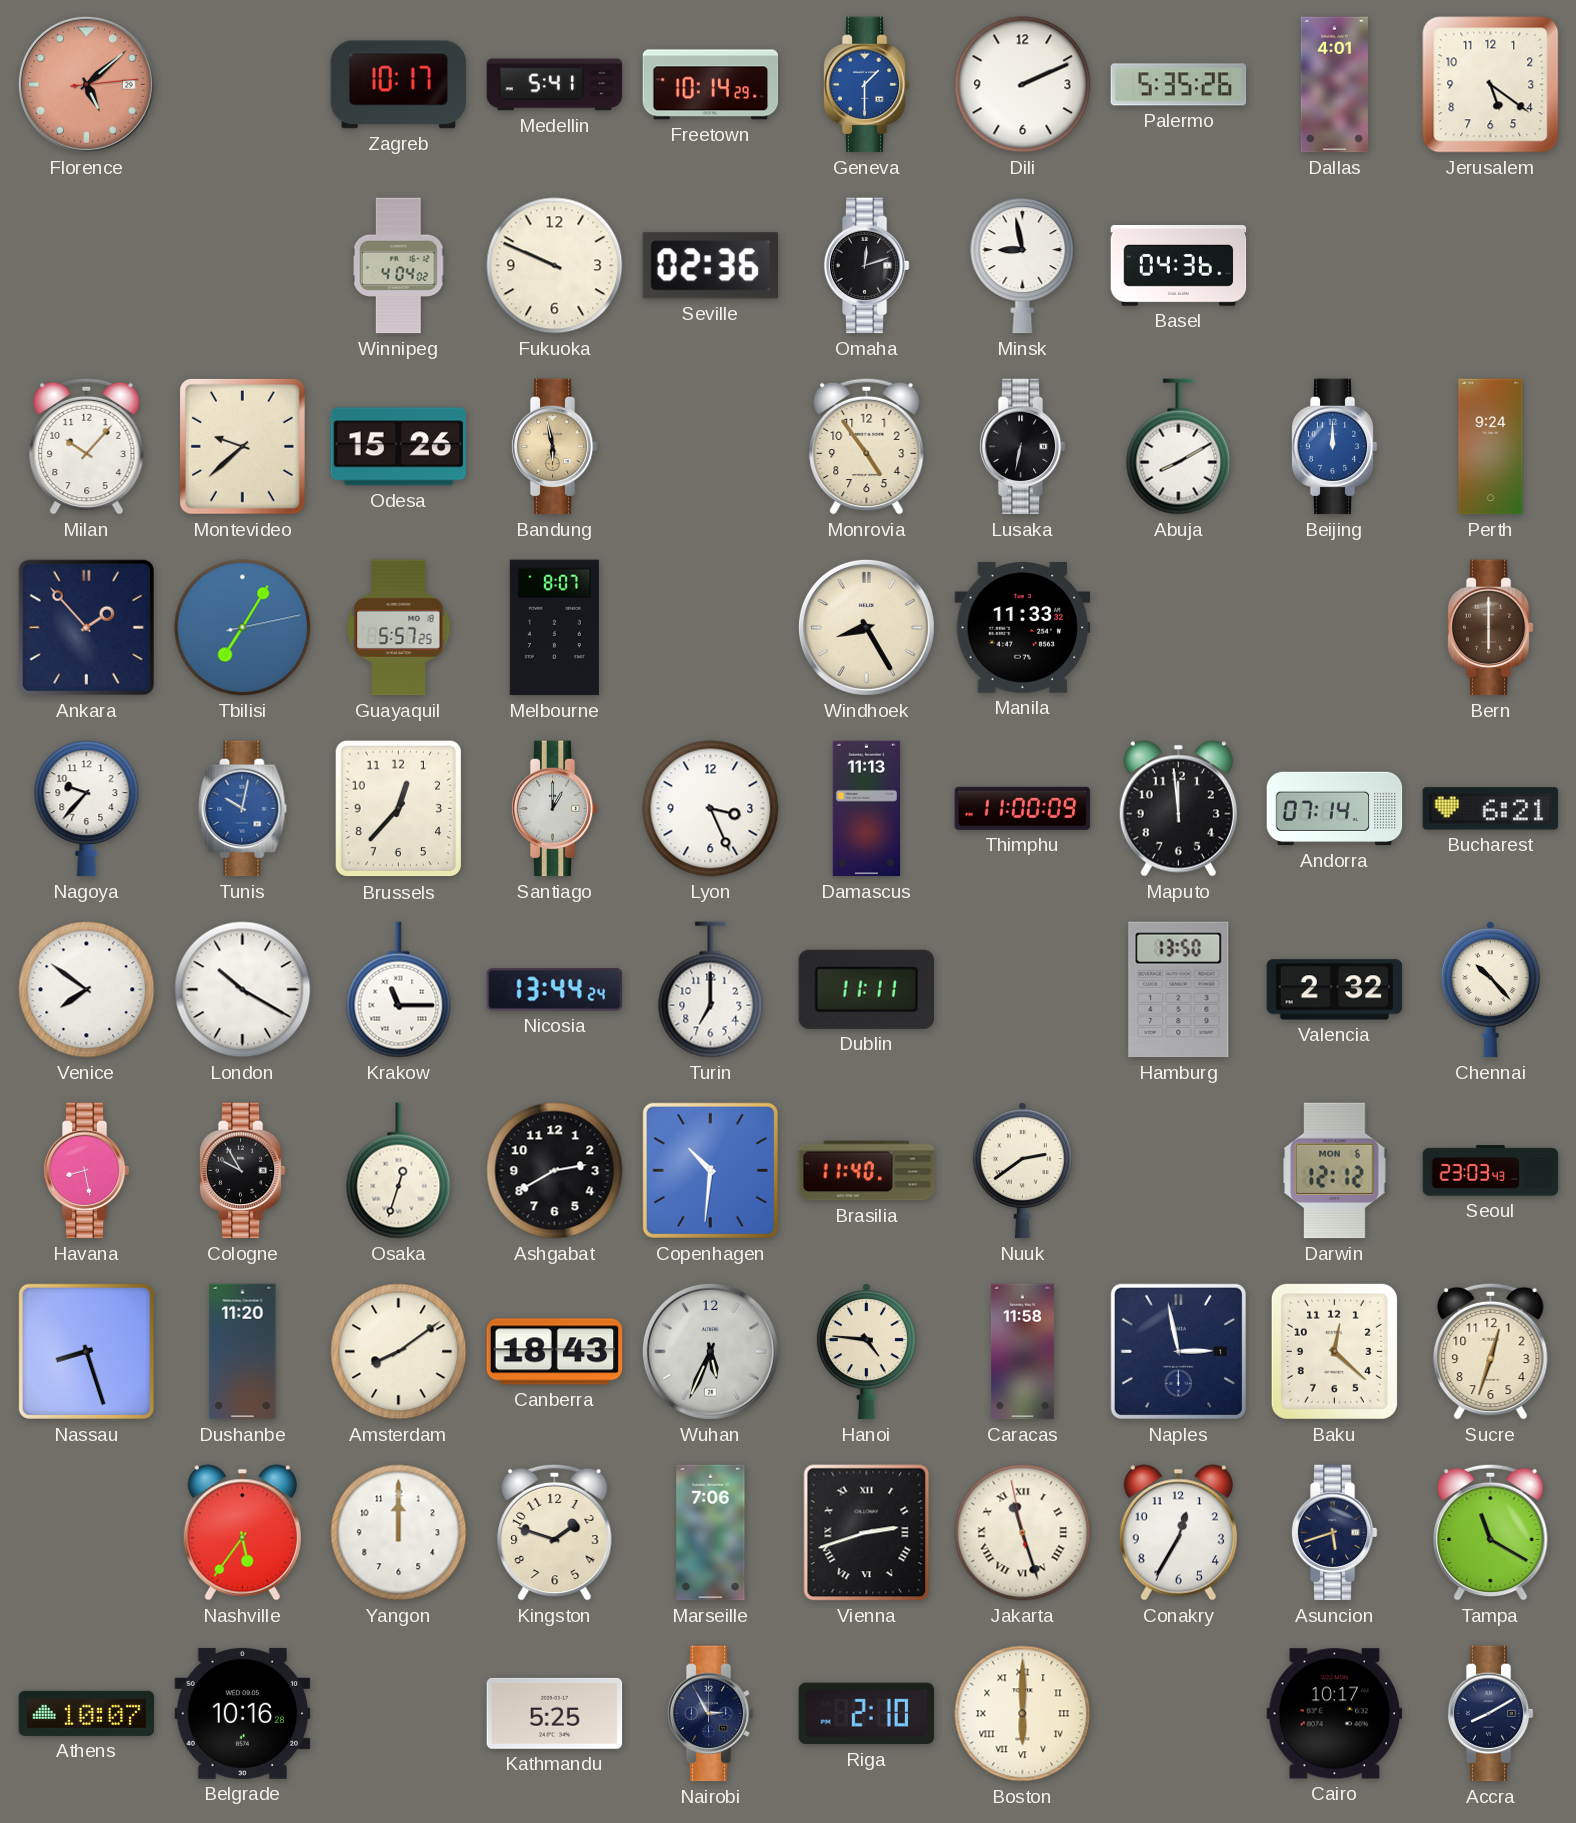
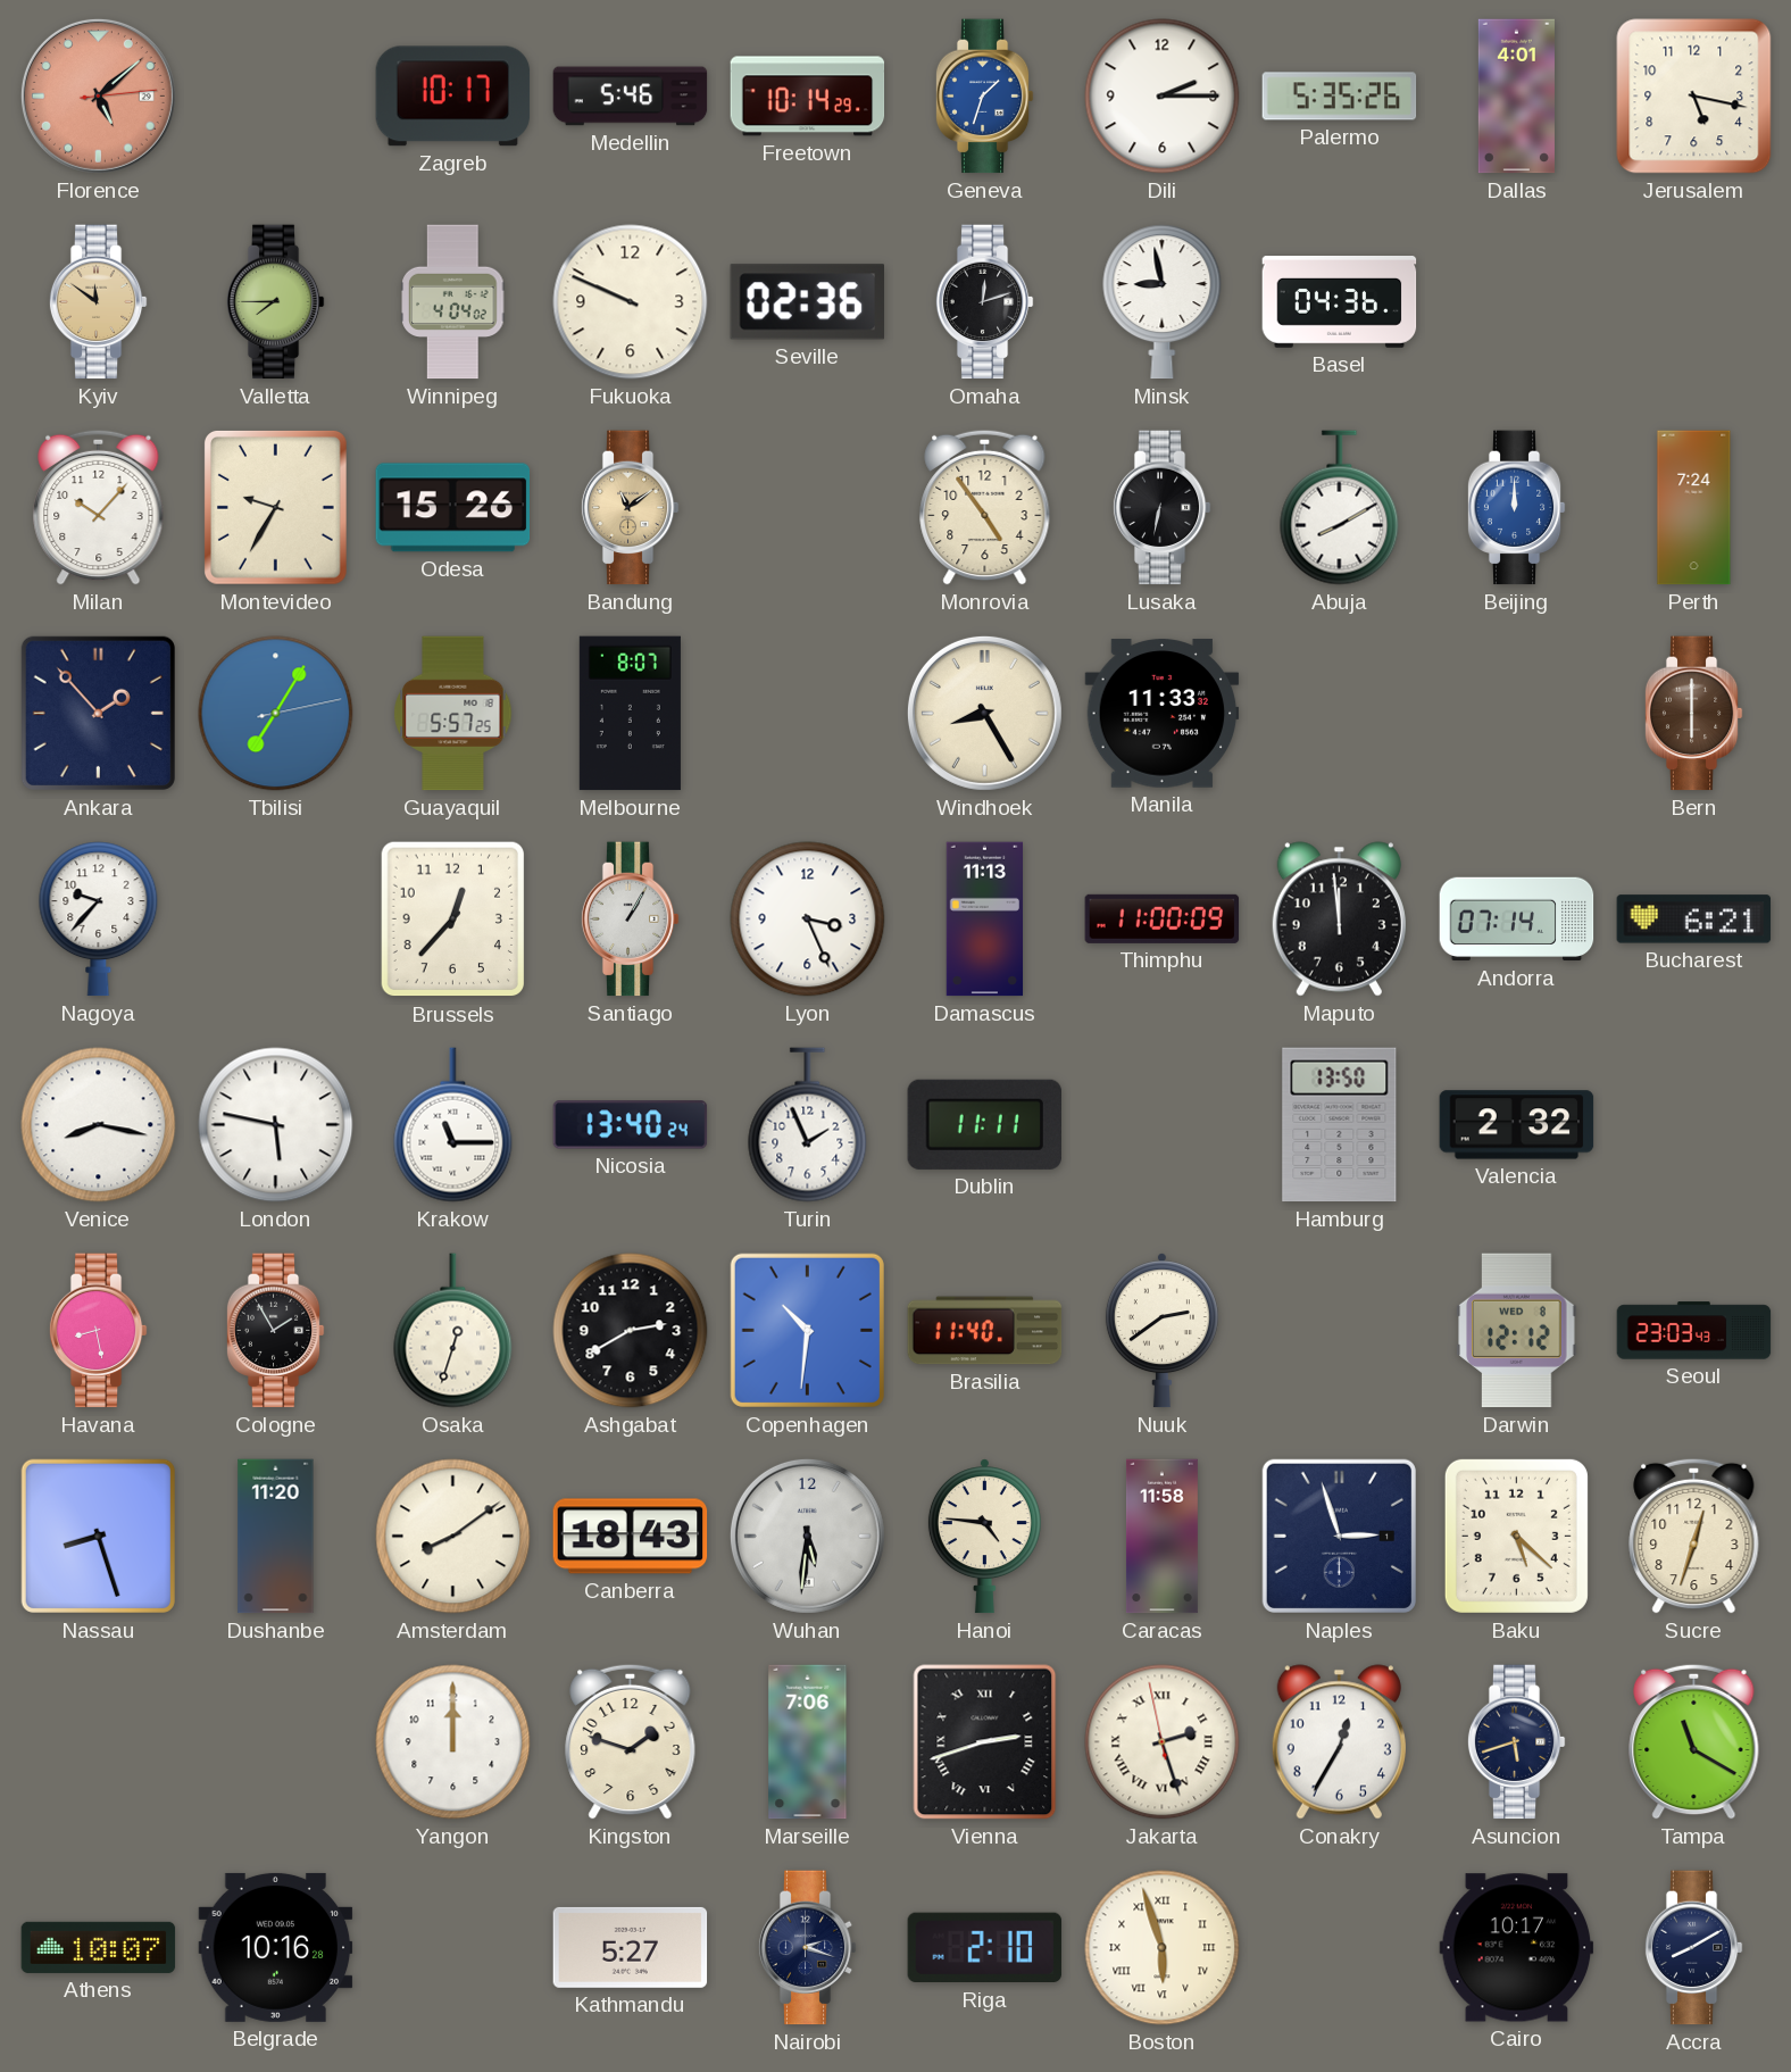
Medellin: 5:41 -> 5:46
Geneva: 1:30 -> 1:33
Dili: 2:11 -> 2:15
Jerusalem: 5:21 -> 5:17
Kyiv: none -> 11:51
Valletta: none -> 7:45
Montevideo: 9:38 -> 9:35
Bandung: 5:58 -> 11:09
Perth: 9:24 -> 7:24
Tunis: 10:02 -> none
Santiago: 1:00 -> 1:05
Venice: 7:51 -> 8:17
London: 10:20 -> 5:47
Nicosia: 13:44 -> 13:40
Turin: 7:00 -> 1:56
Chennai: 10:23 -> none
Cologne: 9:55 -> 1:55
Darwin date: MON 6 -> WED 8
Wuhan: 5:34 -> 5:31
Naples: 2:58 -> 2:57
Baku: 12:22 -> 5:22
Nashville: 5:36 -> none
Jakarta: 11:26 -> 2:26
Kathmandu: 5:25 -> 5:27
Nairobi: 2:55 -> 2:18
Boston: 6:00 -> 5:57
